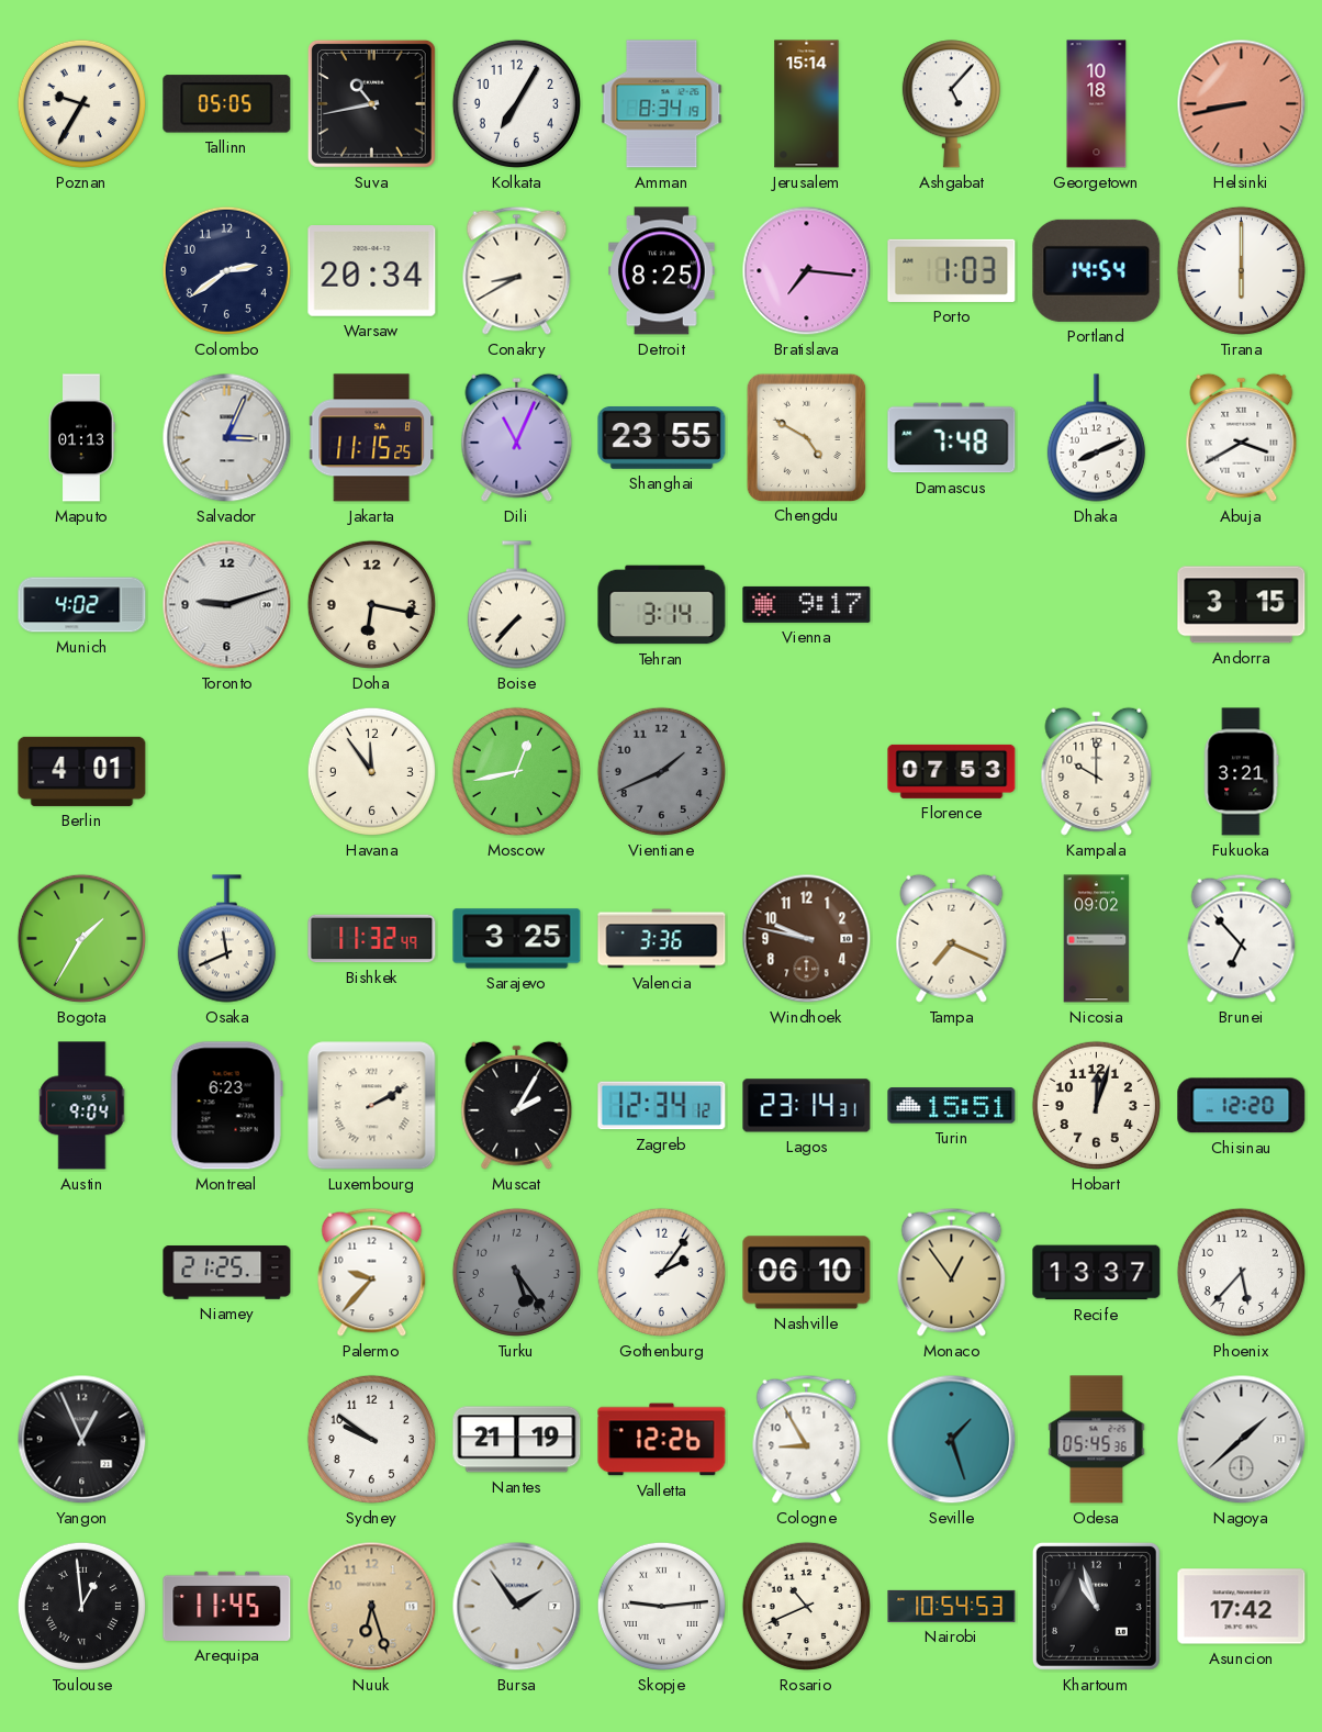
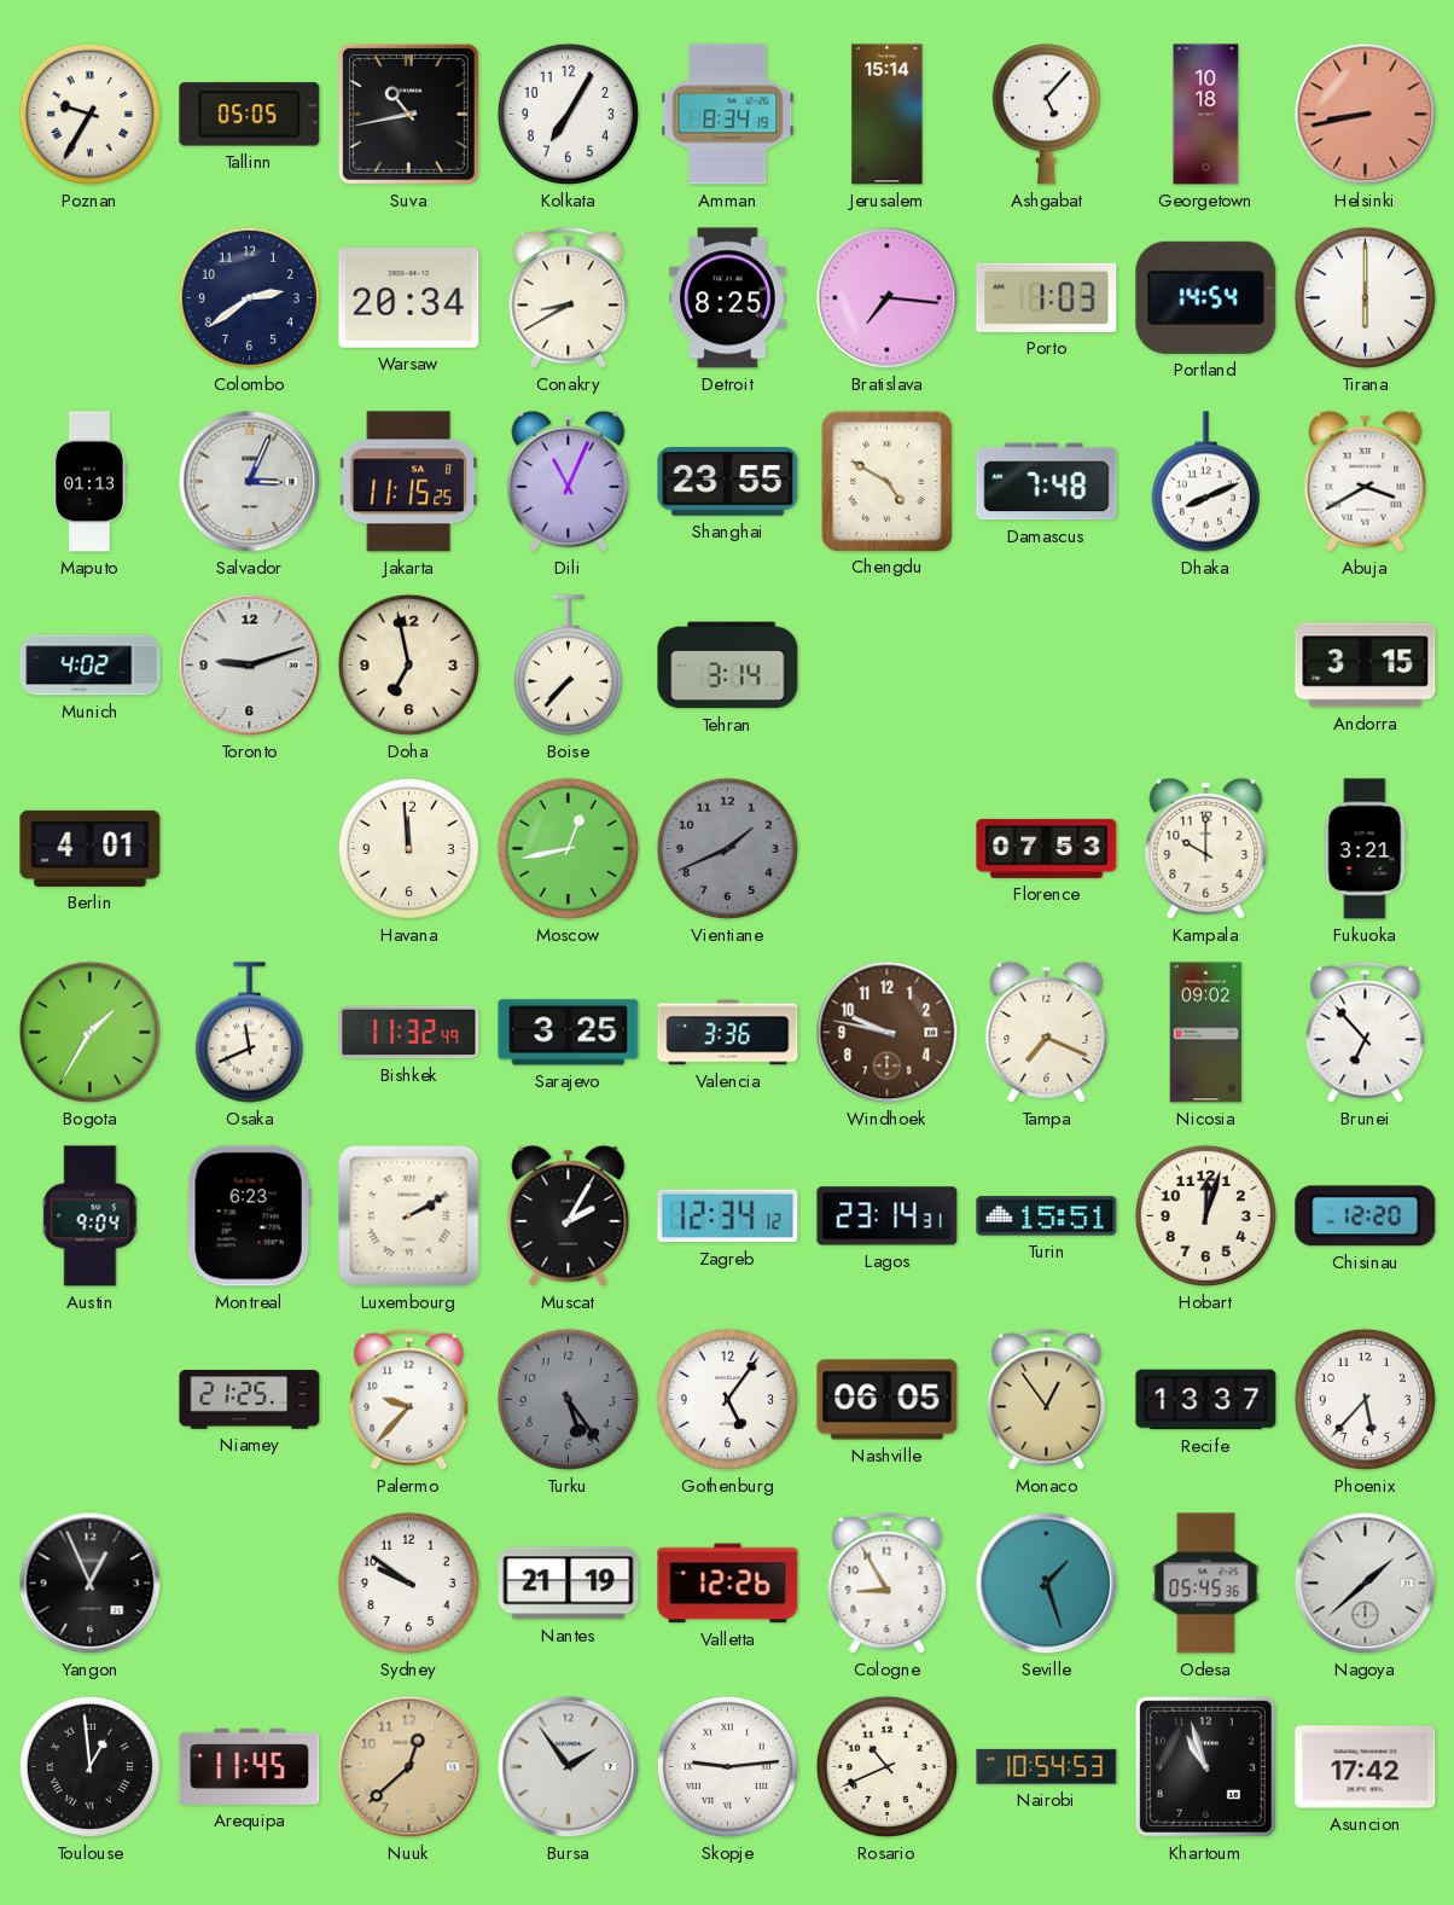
Doha: 6:17 -> 6:58
Vienna: 9:17 -> none
Havana: 11:54 -> 11:59
Gothenburg: 2:06 -> 5:06
Nashville: 06:10 -> 06:05
Nuuk: 6:27 -> 12:38
